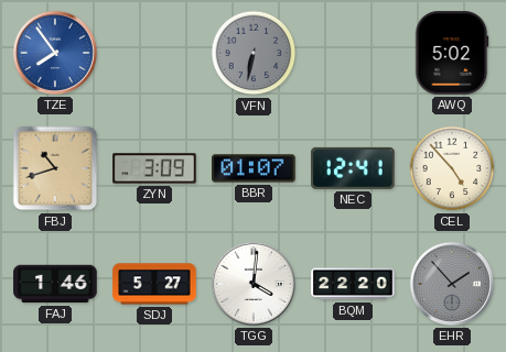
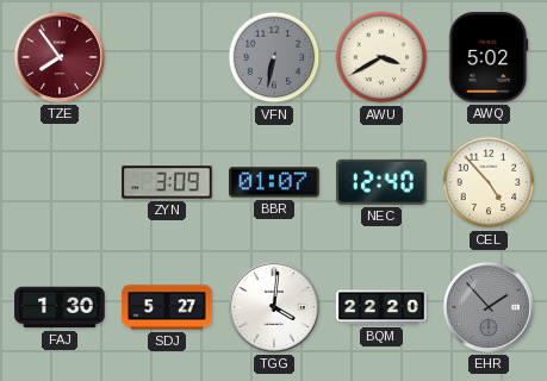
TZE dial: blue -> burgundy
AWU: none -> 3:40
FBJ: 10:42 -> none
NEC: 12:41 -> 12:40
FAJ: 1:46 -> 1:30
